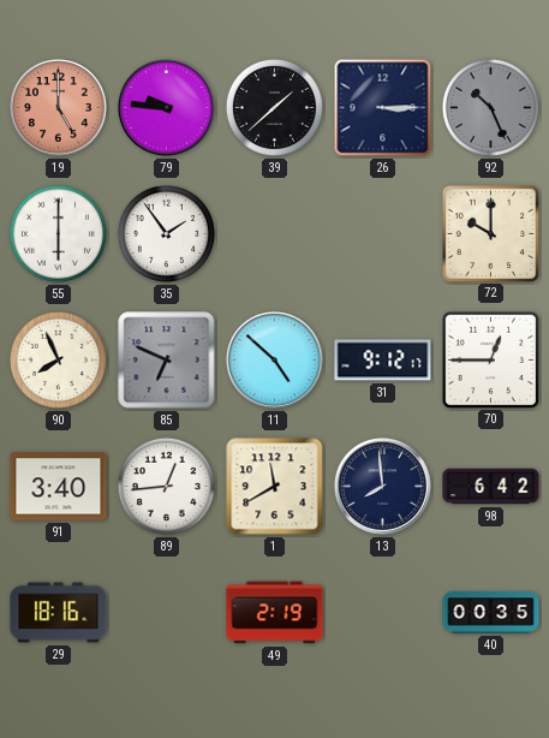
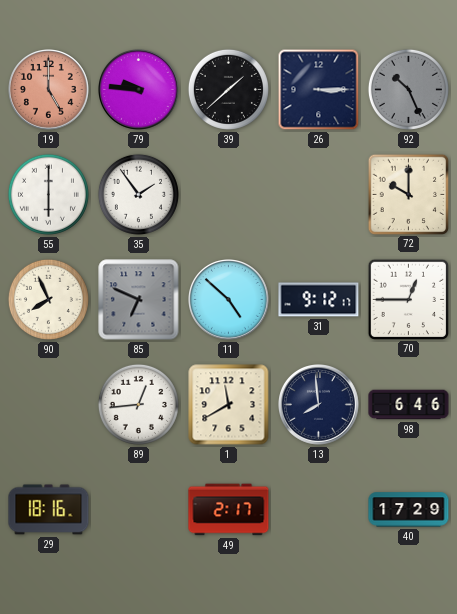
91: 3:40 -> none
98: 6:42 -> 6:46
49: 2:19 -> 2:17
40: 00:35 -> 17:29
